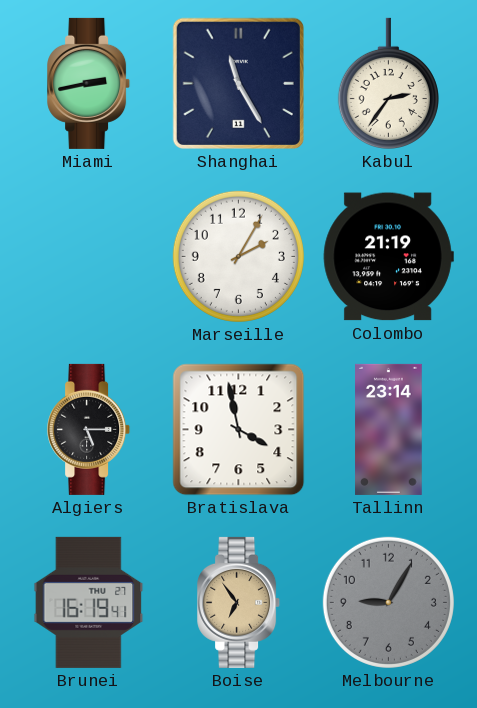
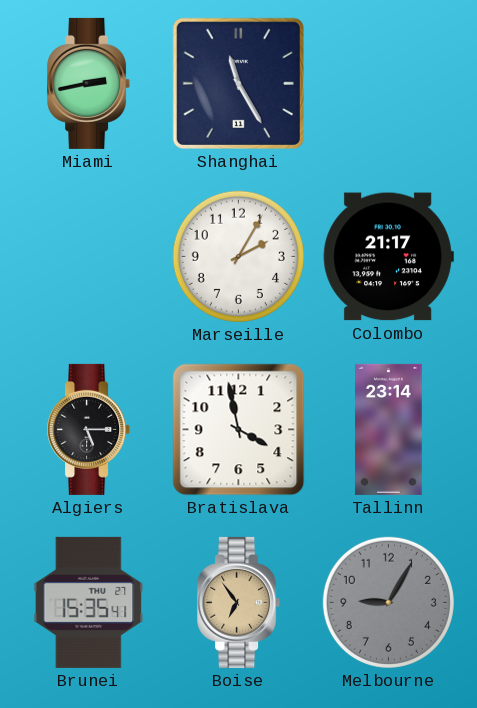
Kabul: 2:36 -> none
Colombo: 21:19 -> 21:17
Brunei: 16:19 -> 15:35
